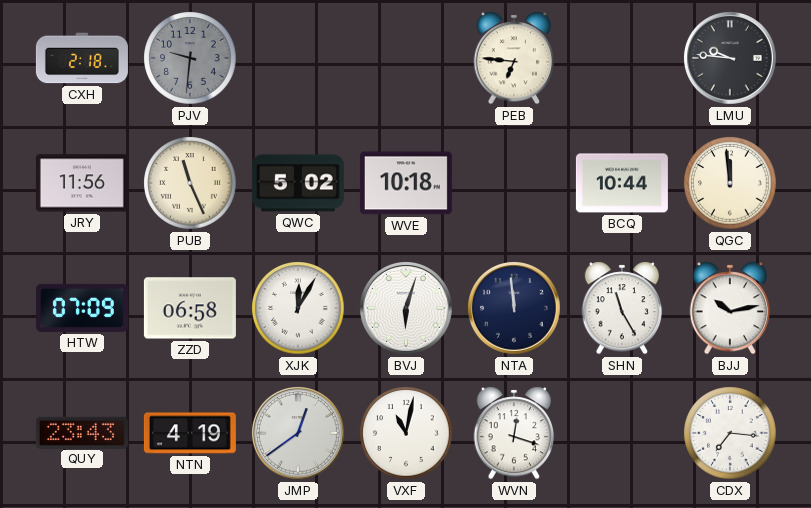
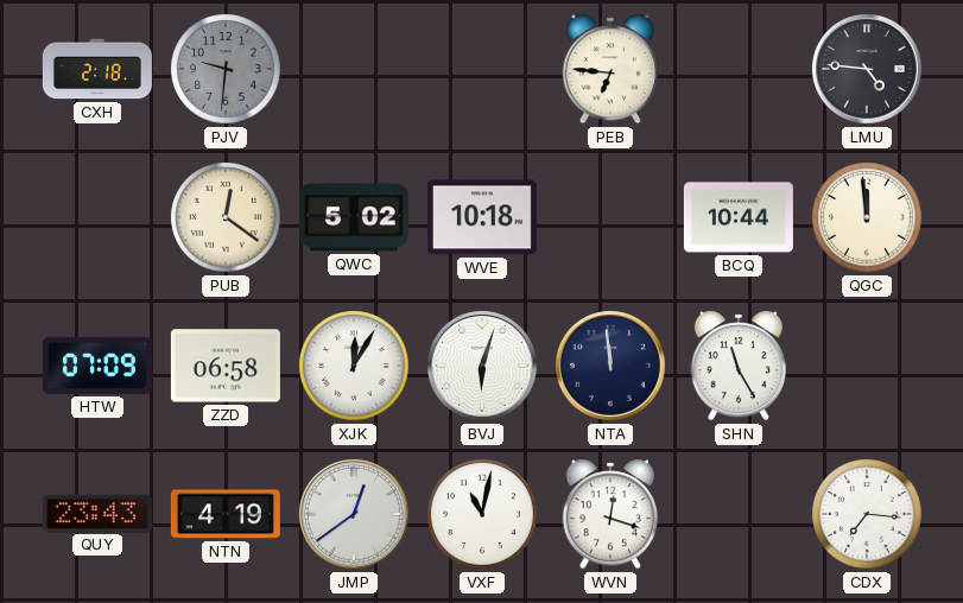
LMU: 9:46 -> 4:46
JRY: 11:56 -> none
PUB: 11:26 -> 12:21
BJJ: 10:13 -> none
